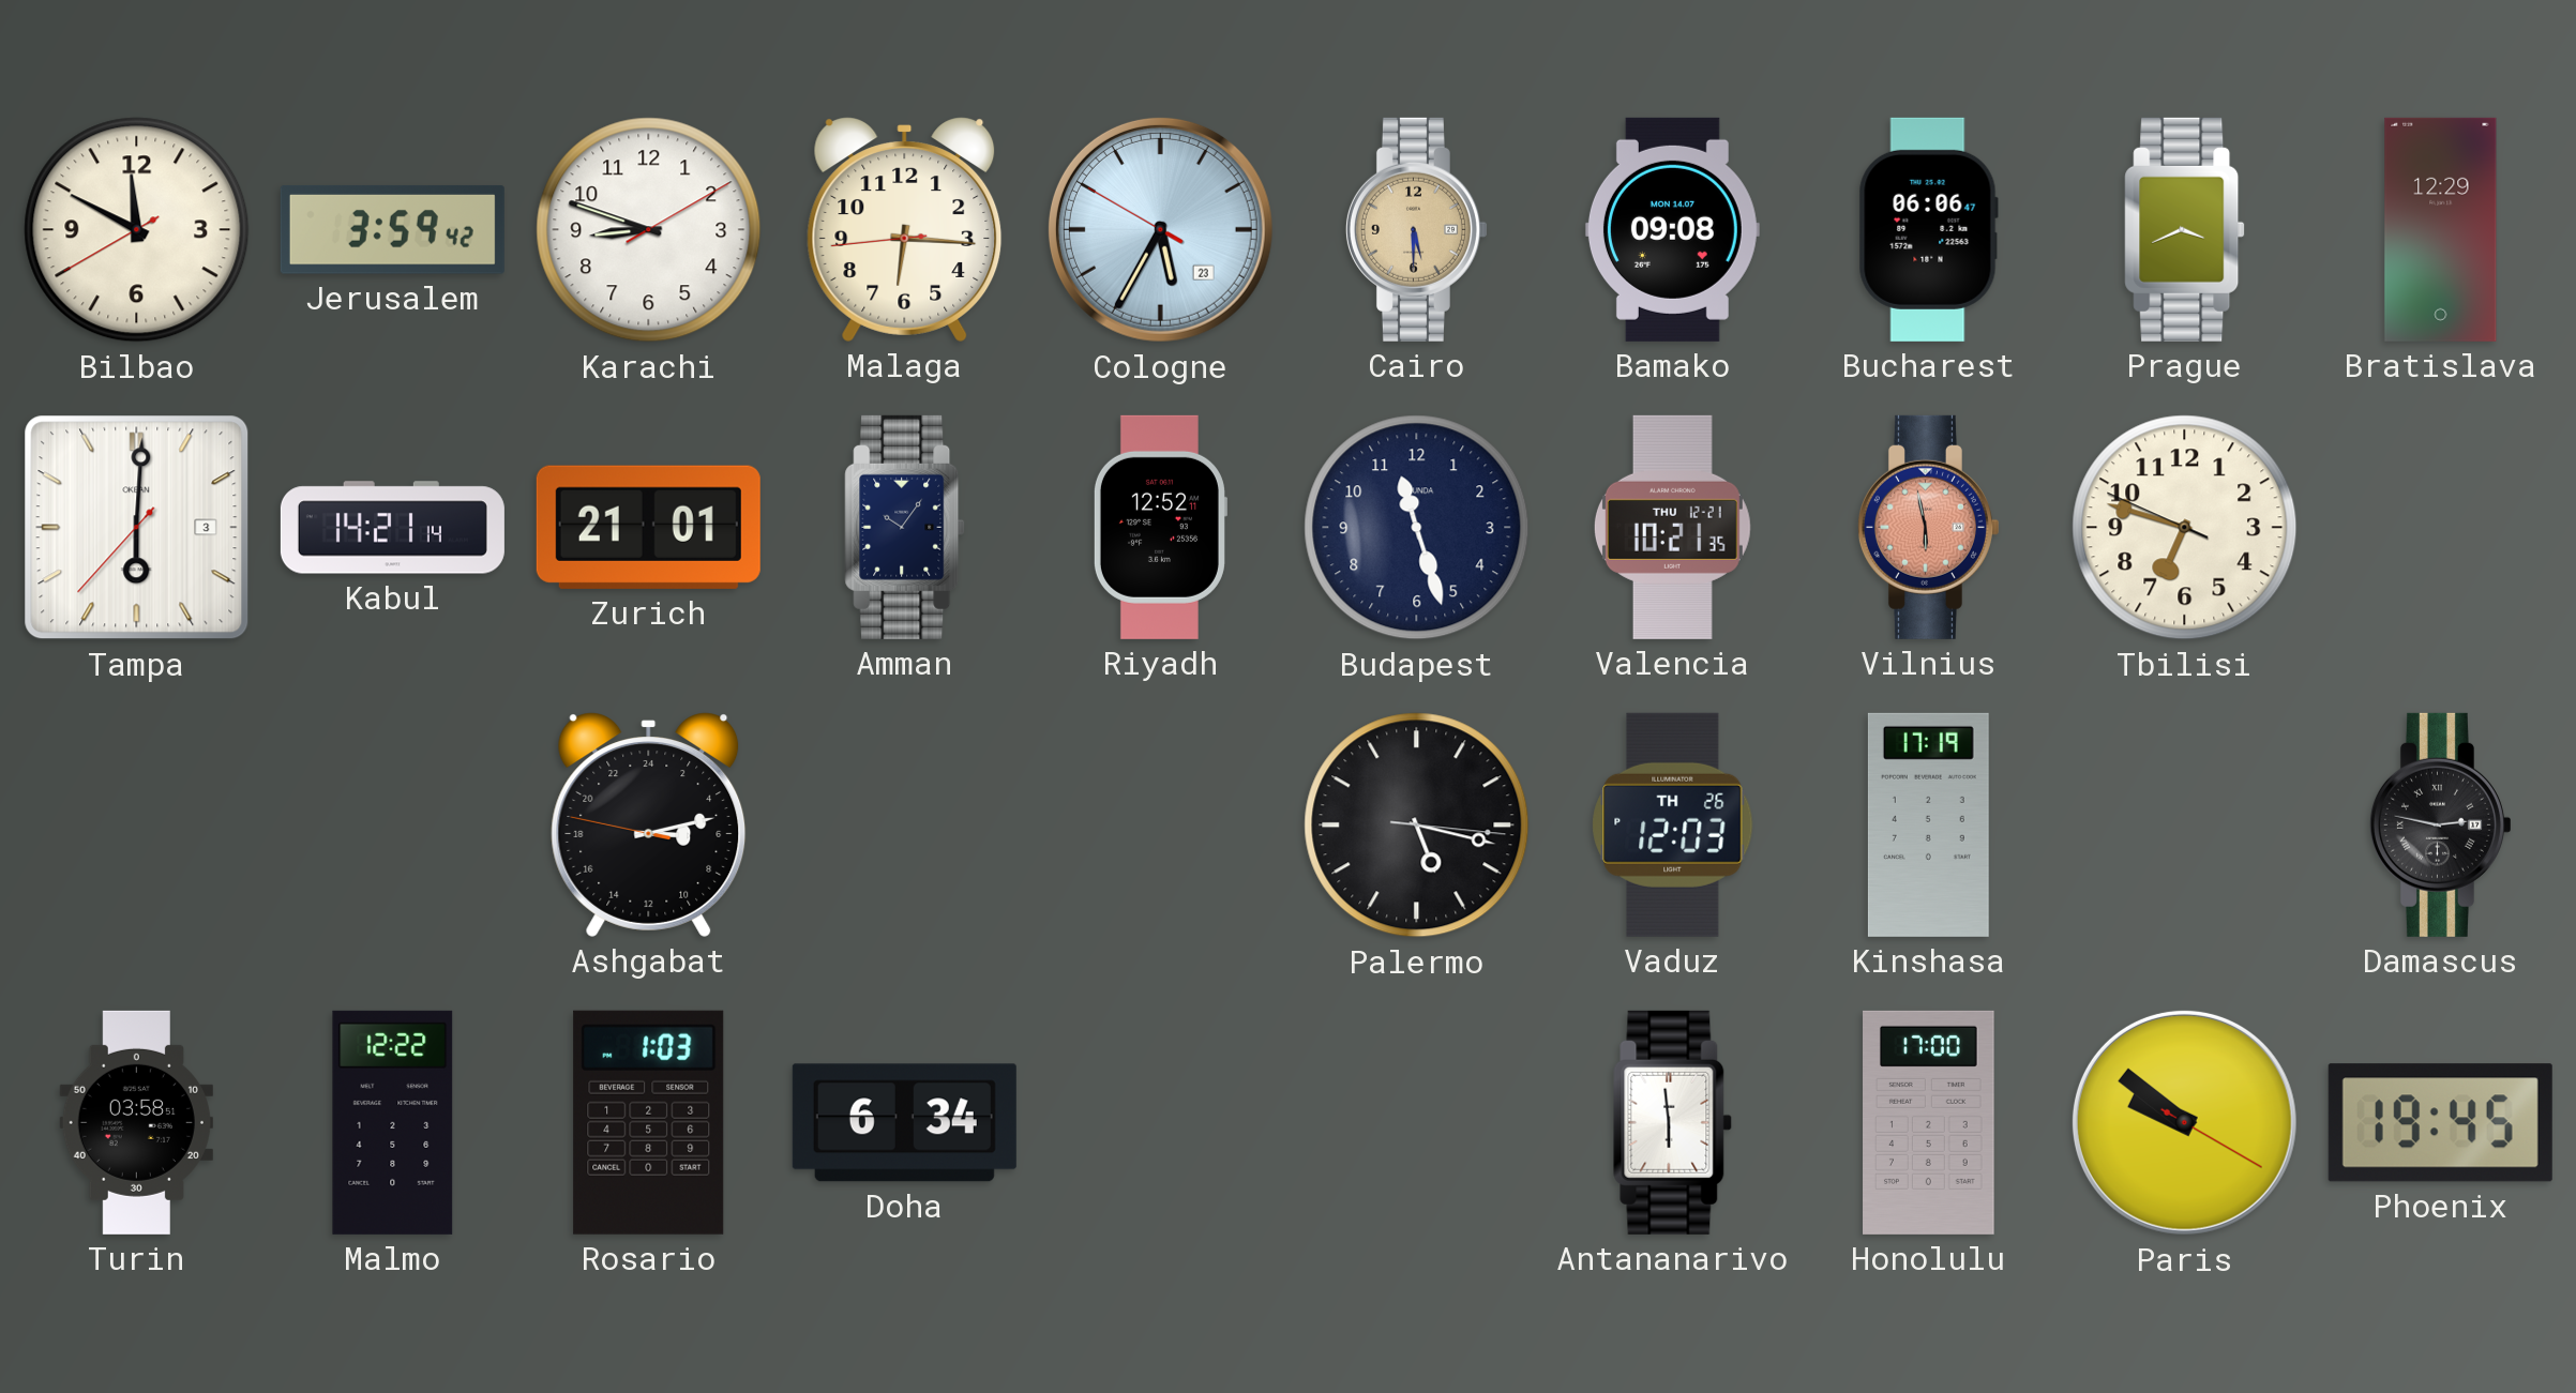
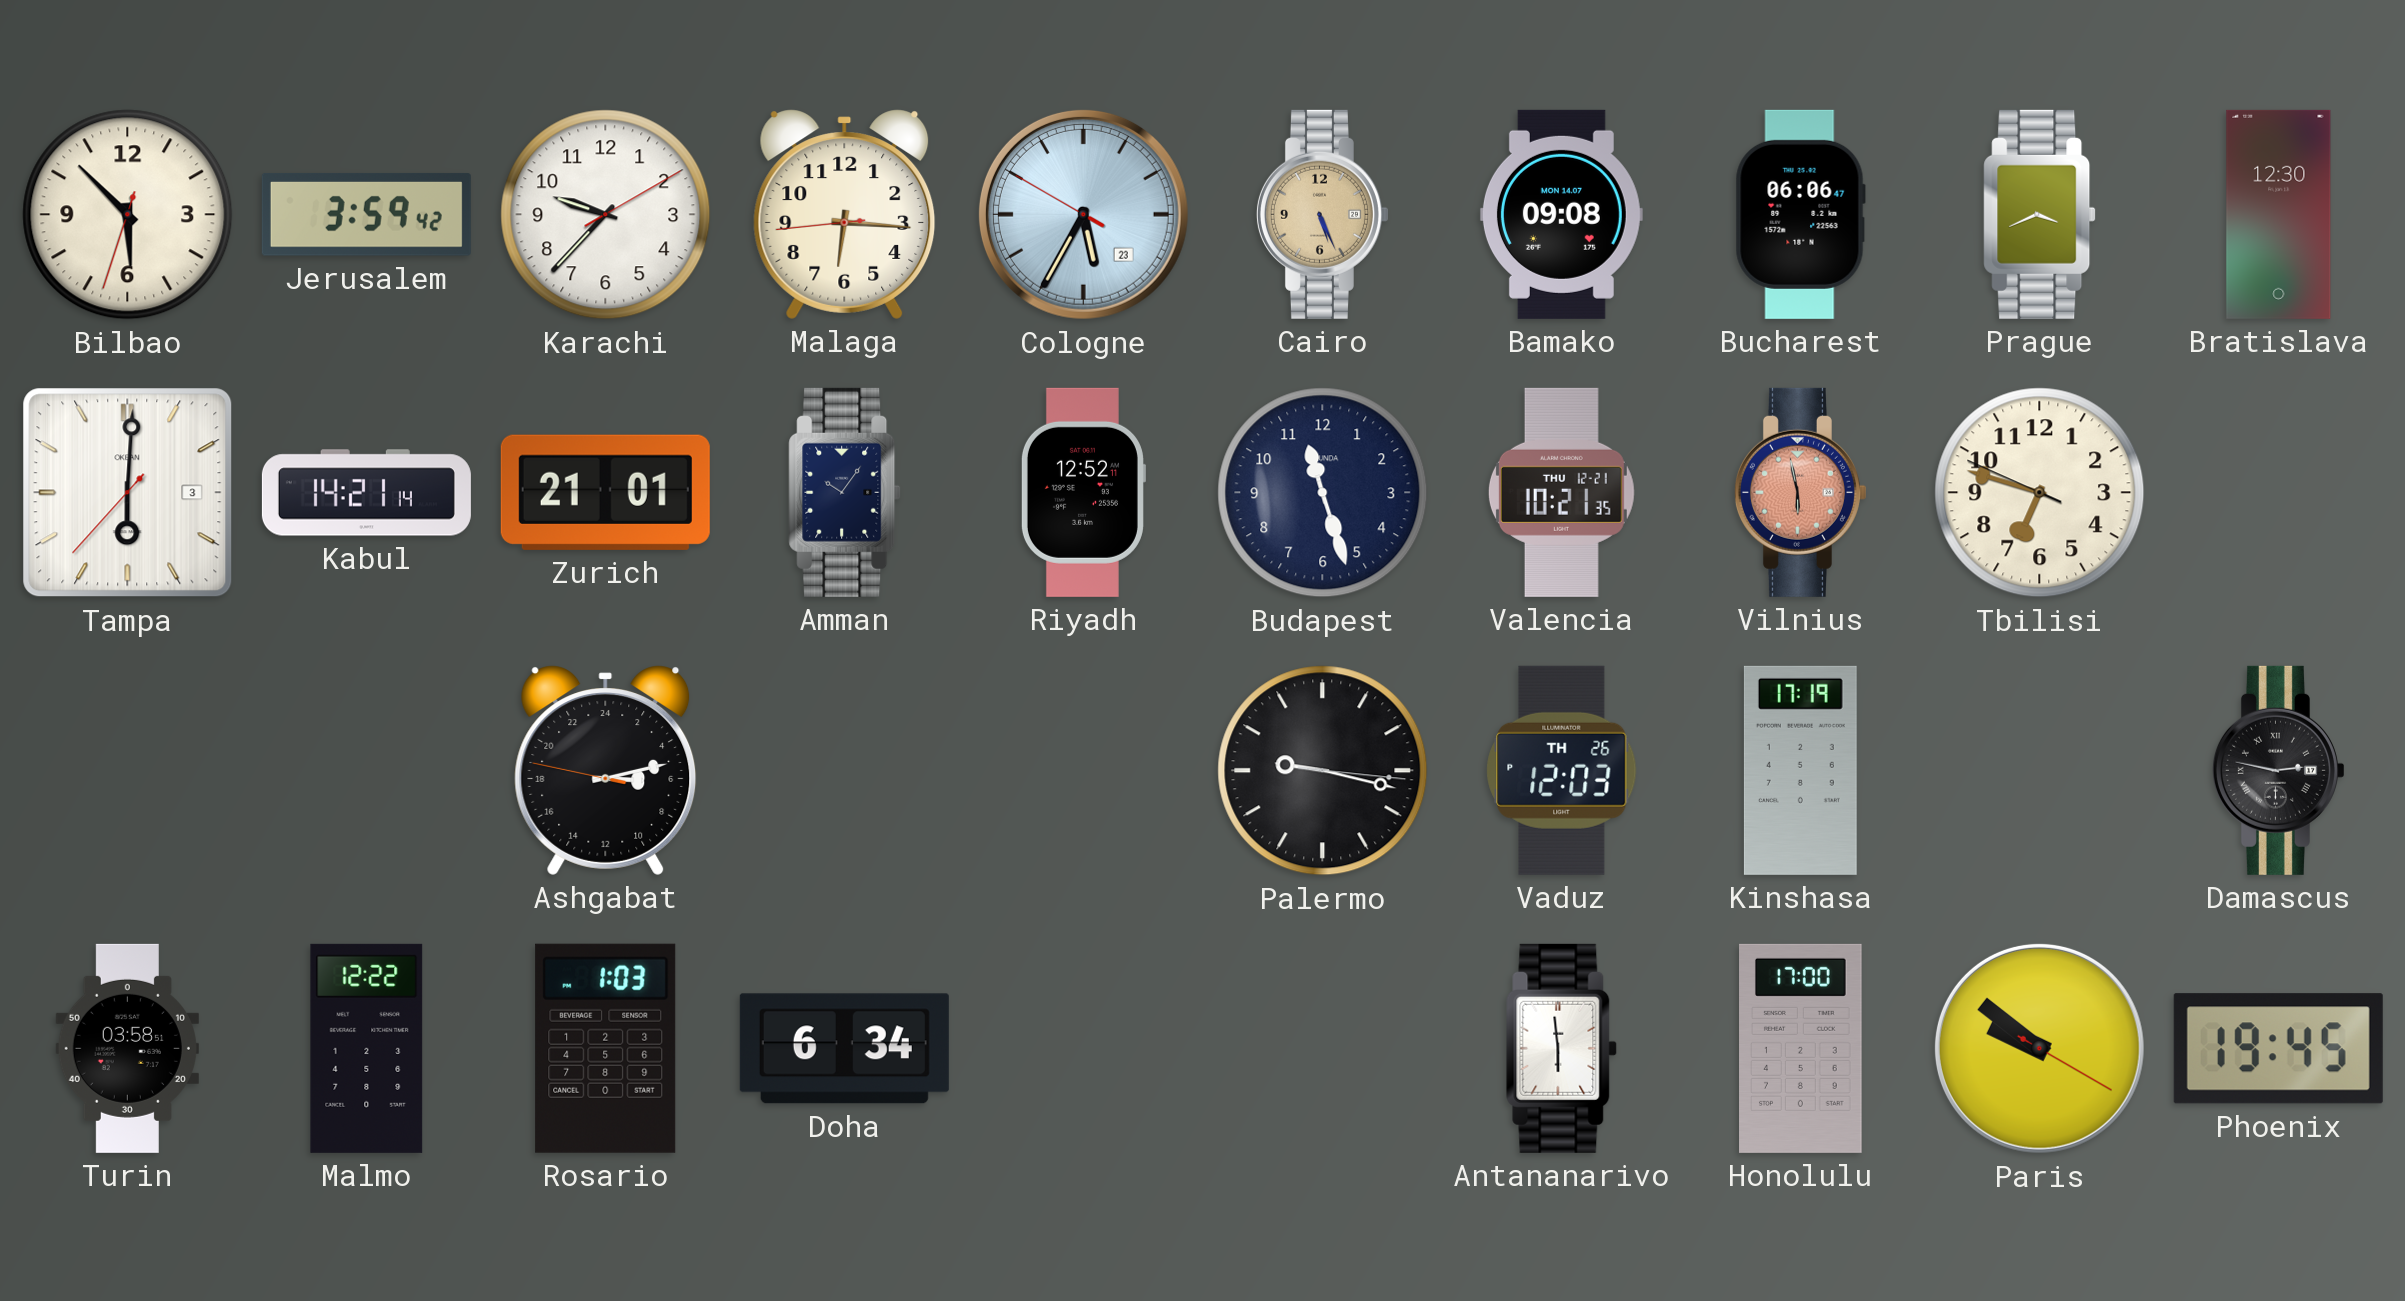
Bilbao: 11:49 -> 5:52
Karachi: 8:48 -> 9:37
Cairo: 5:30 -> 5:26
Bratislava: 12:29 -> 12:30
Palermo: 5:17 -> 9:17
